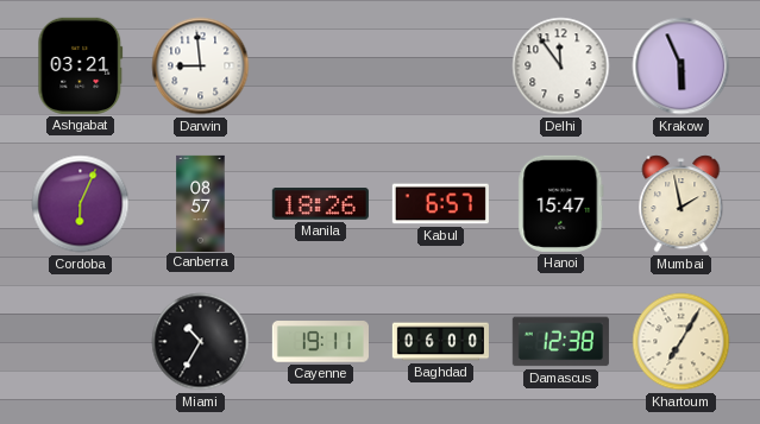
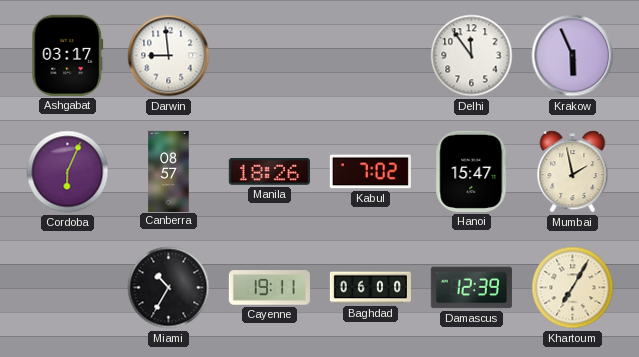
Ashgabat: 03:21 -> 03:17
Kabul: 6:57 -> 7:02
Damascus: 12:38 -> 12:39
